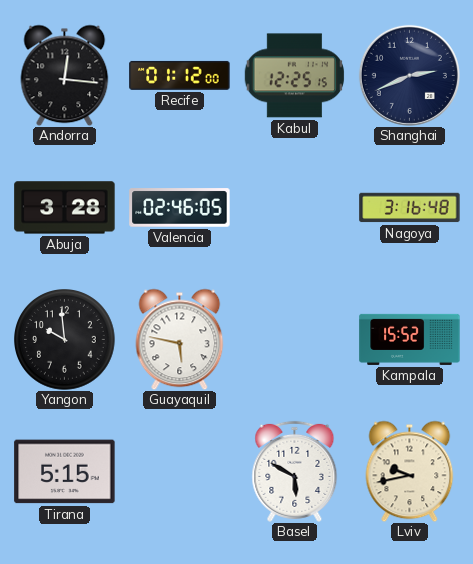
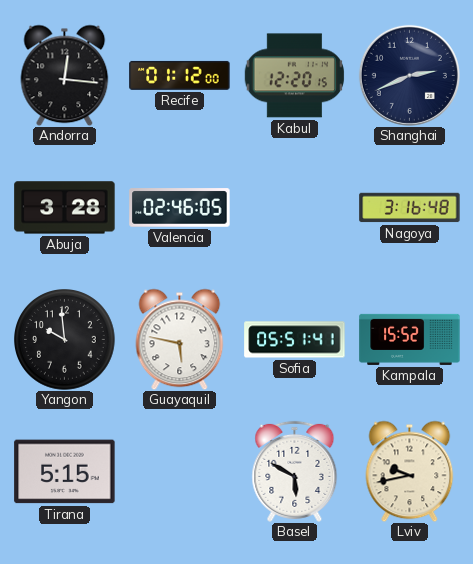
Kabul: 12:25 -> 12:20
Sofia: none -> 05:51
